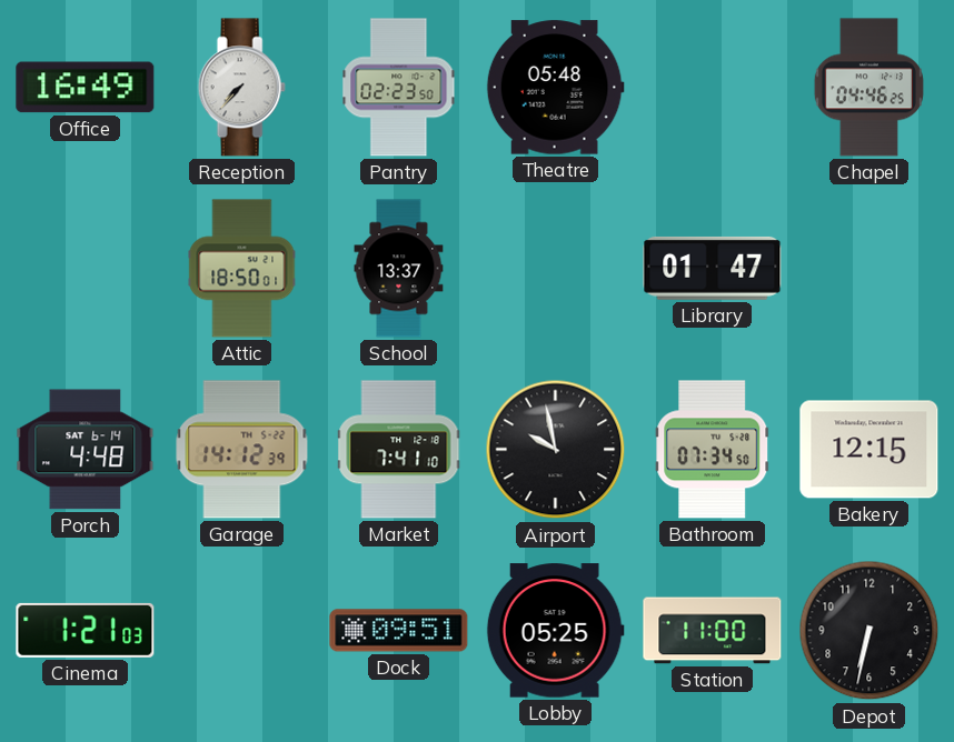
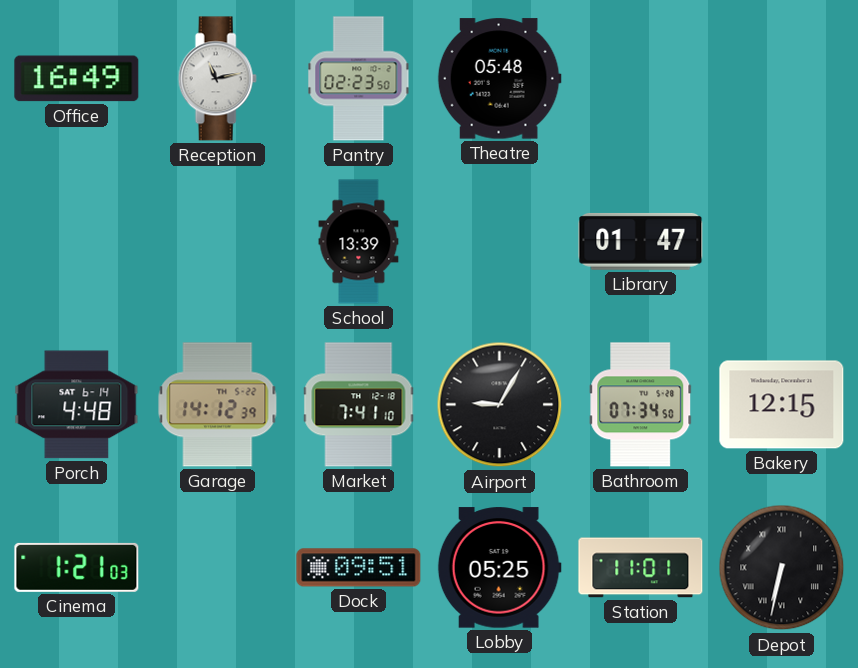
Reception: 7:37 -> 11:13
Chapel: 04:46 -> none
Attic: 18:50 -> none
School: 13:37 -> 13:39
Airport: 9:58 -> 9:05
Station: 11:00 -> 11:01
Depot numerals: Arabic -> Roman
